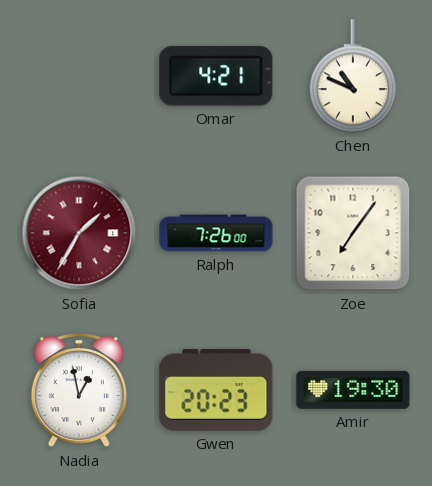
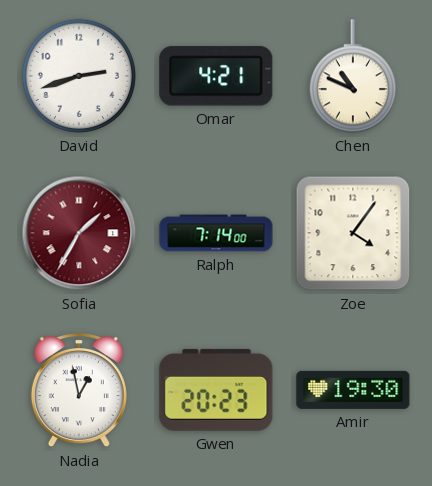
David: none -> 2:42
Ralph: 7:26 -> 7:14
Zoe: 7:06 -> 4:06
